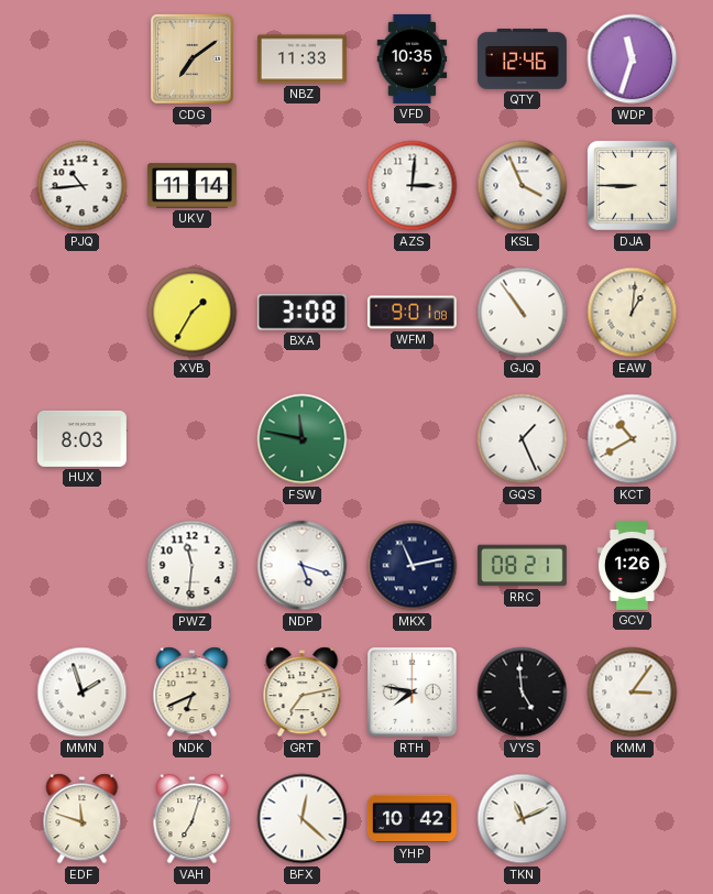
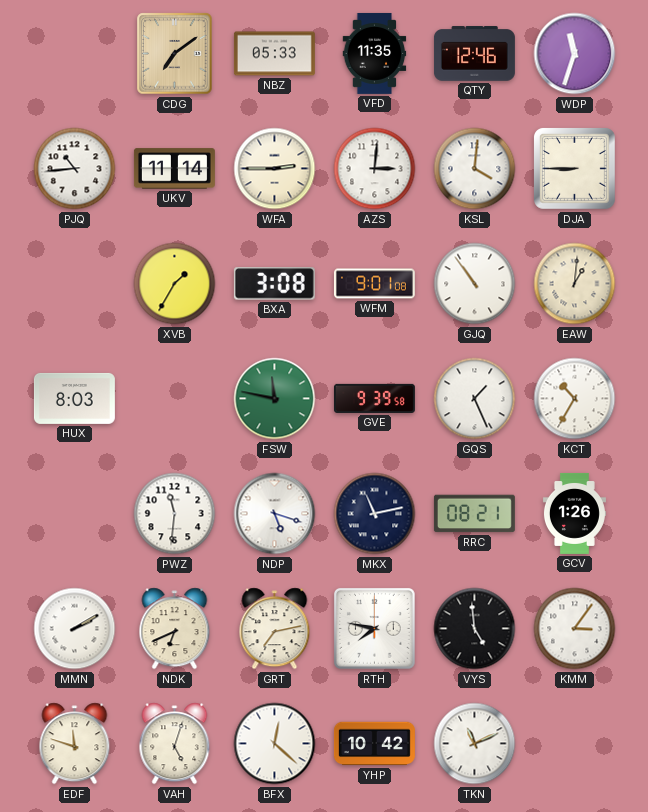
NBZ: 11:33 -> 05:33
VFD: 10:35 -> 11:35
WFA: none -> 2:45
KSL: 3:56 -> 4:01
GVE: none -> 9:39
KCT: 10:40 -> 10:35
MMN: 1:57 -> 2:10
VAH: 7:03 -> 5:03
